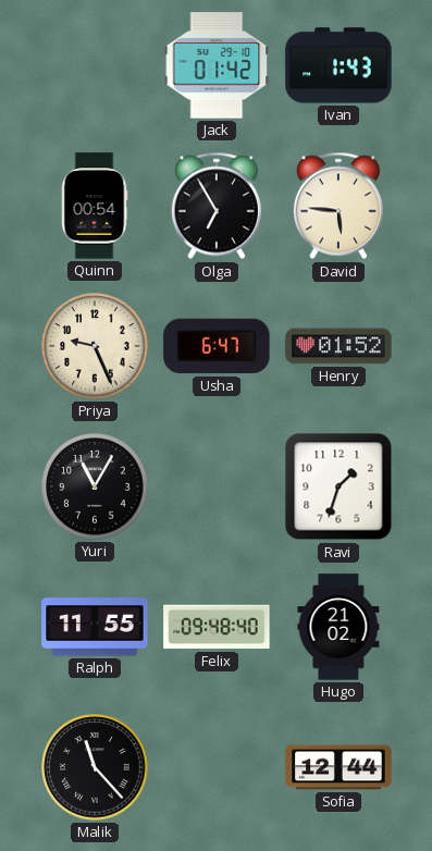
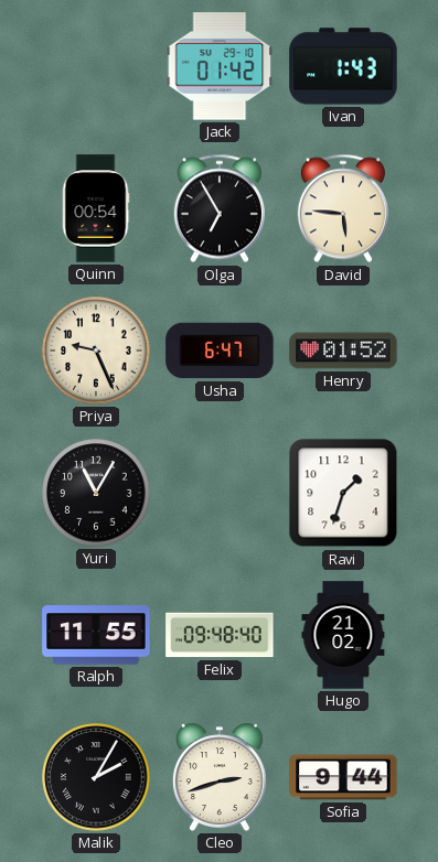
Malik: 11:23 -> 2:05
Cleo: none -> 2:42
Sofia: 12:44 -> 9:44
